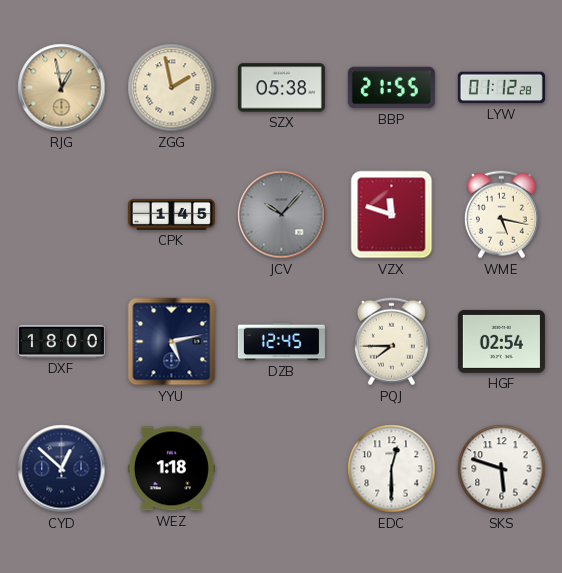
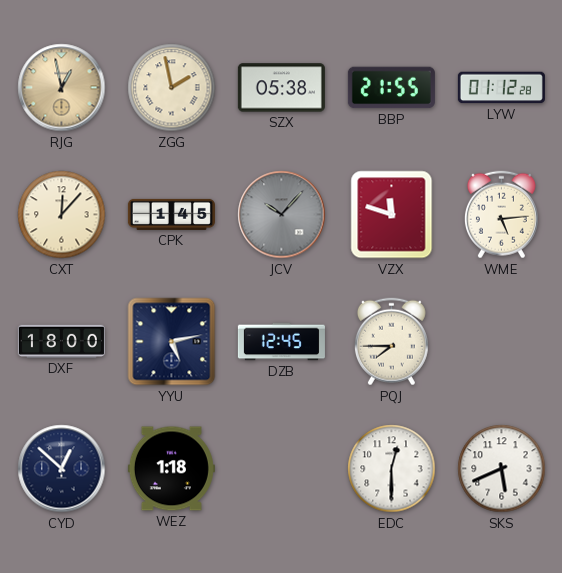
CXT: none -> 12:07
WME: 5:17 -> 5:14
HGF: 02:54 -> none
SKS: 5:48 -> 5:41
